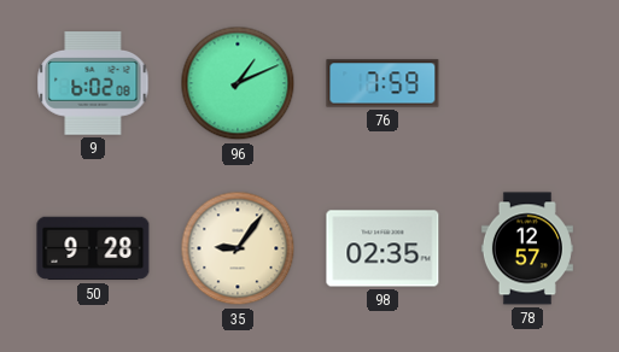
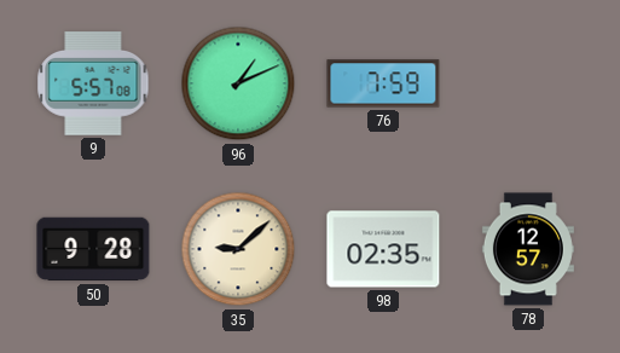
9: 6:02 -> 5:57
35: 9:06 -> 9:08
